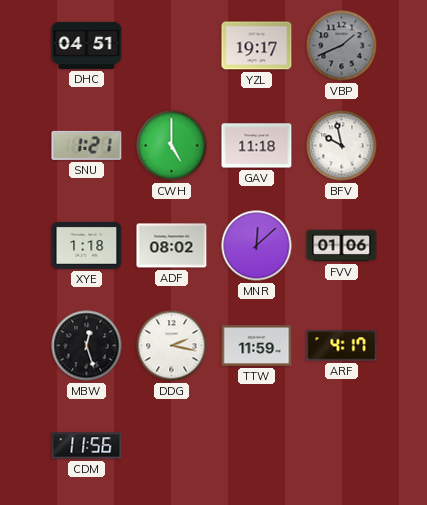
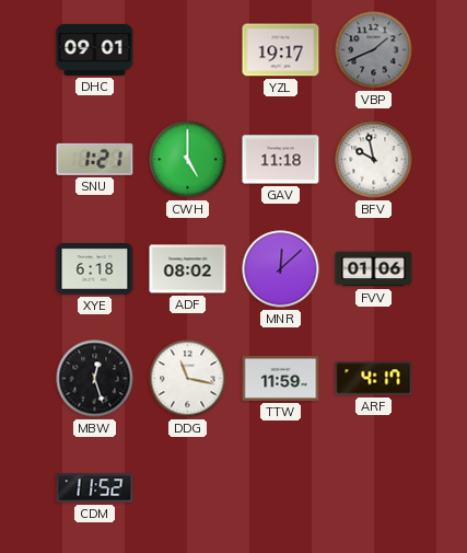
DHC: 04:51 -> 09:01
XYE: 1:18 -> 6:18
DDG: 2:17 -> 11:17
CDM: 11:56 -> 11:52
